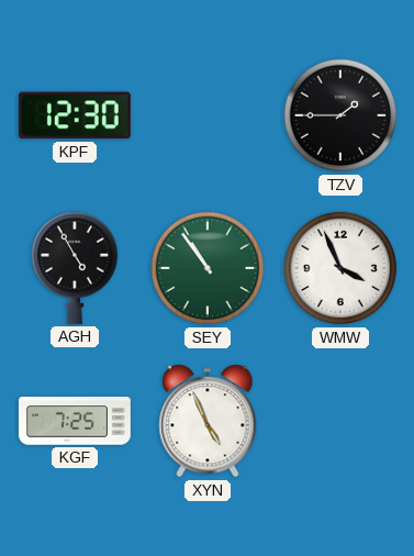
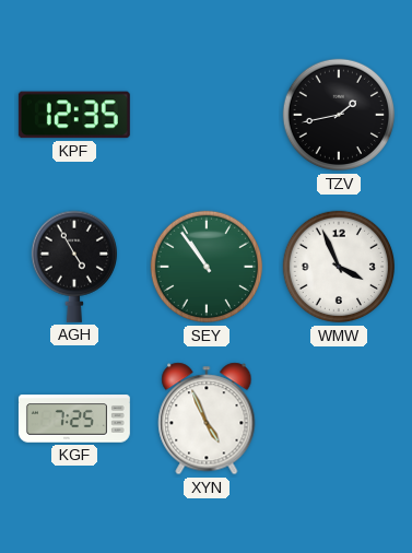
KPF: 12:30 -> 12:35
TZV: 1:45 -> 1:43
